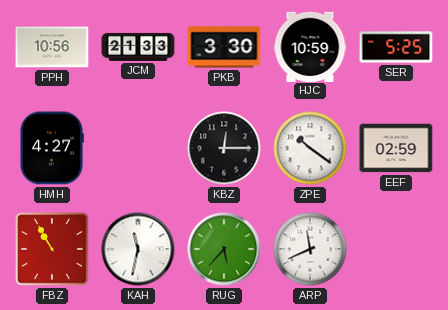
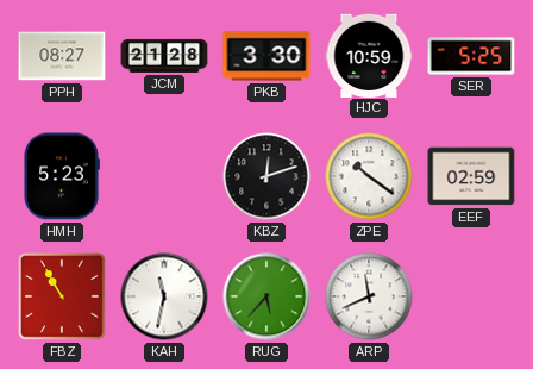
PPH: 10:56 -> 08:27
JCM: 21:33 -> 21:28
HMH: 4:27 -> 5:23
KBZ: 12:15 -> 12:12
